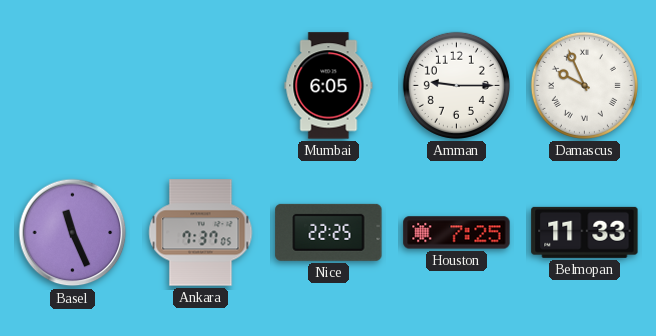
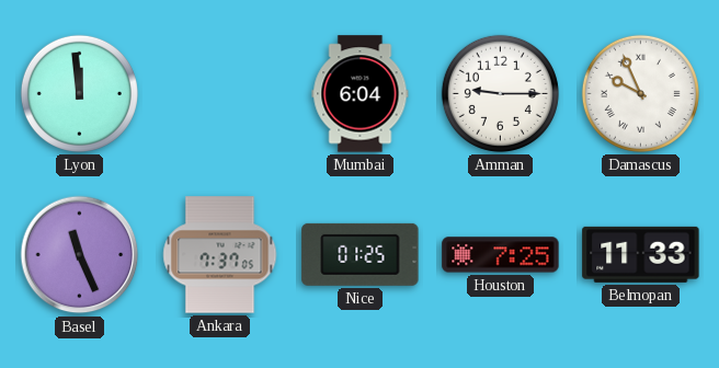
Lyon: none -> 11:59
Mumbai: 6:05 -> 6:04
Nice: 22:25 -> 01:25
